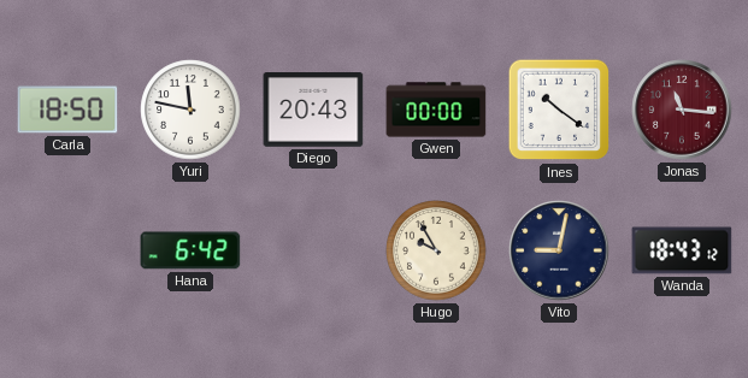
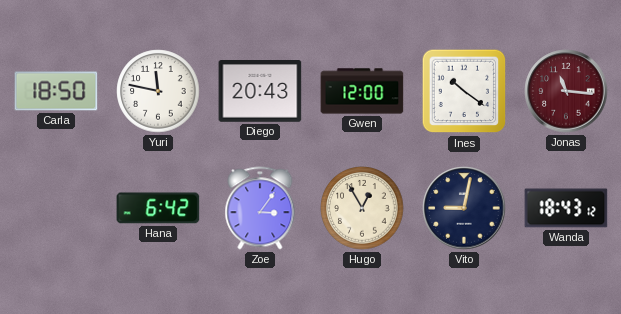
Gwen: 00:00 -> 12:00
Zoe: none -> 3:06
Hugo: 9:55 -> 12:55
